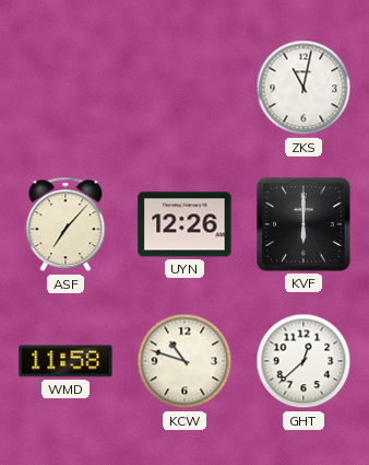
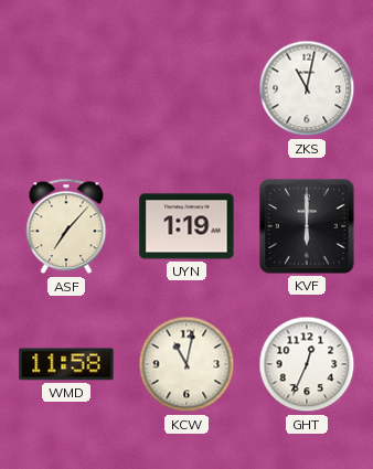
UYN: 12:26 -> 1:19
KCW: 10:48 -> 11:02
GHT: 12:38 -> 12:34
